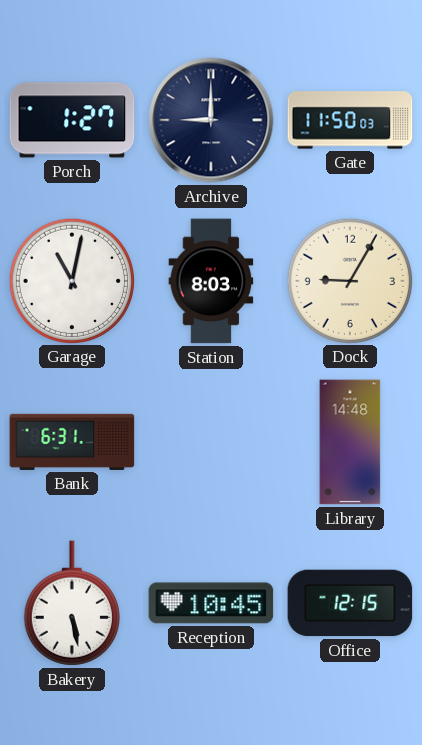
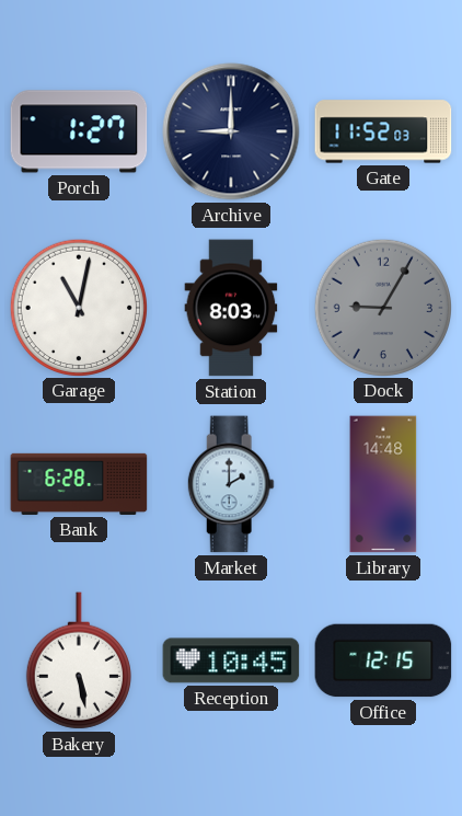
Gate: 11:50 -> 11:52
Dock dial: cream -> grey
Bank: 6:31 -> 6:28
Market: none -> 2:00
